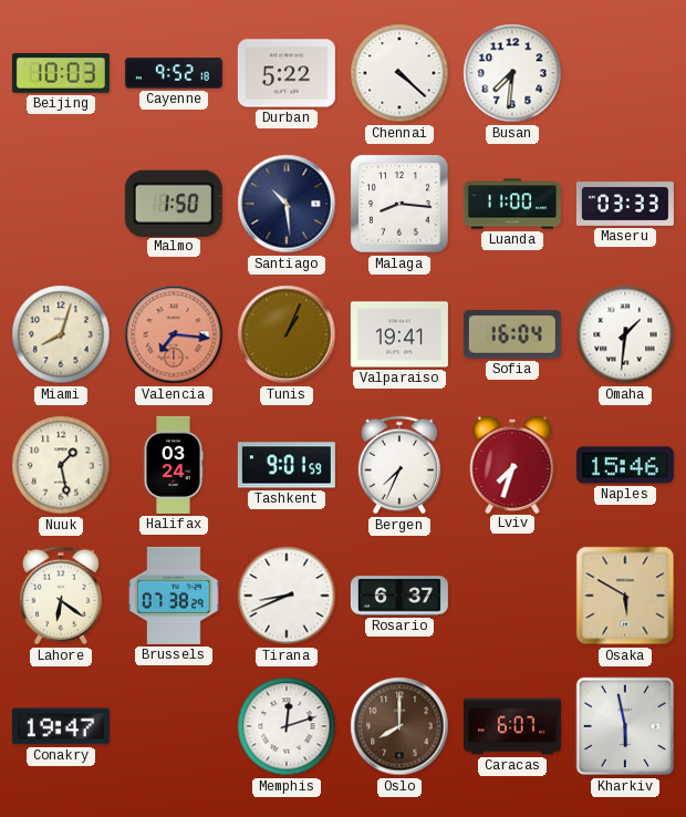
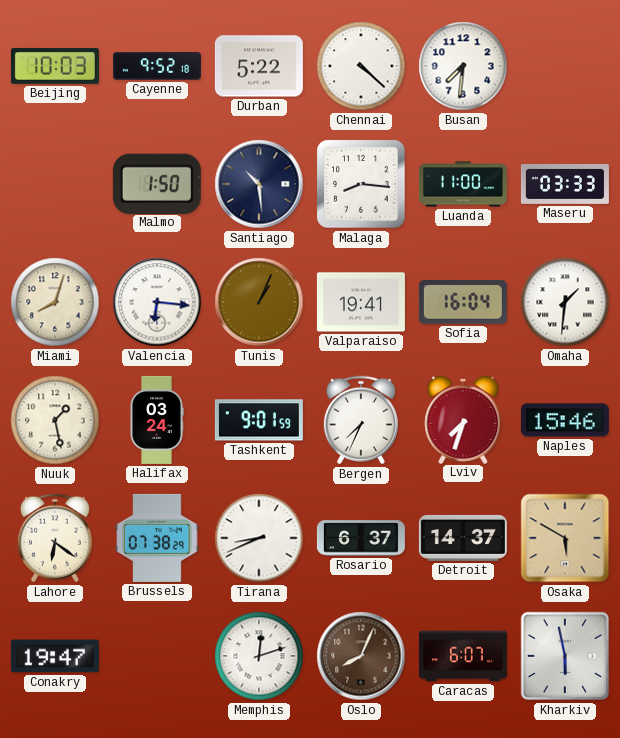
Valencia: 7:16 -> 6:16
Valencia dial: salmon -> white
Detroit: none -> 14:37
Oslo: 8:00 -> 8:04
